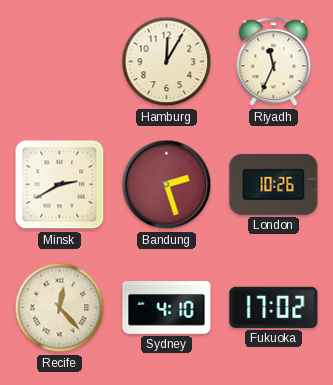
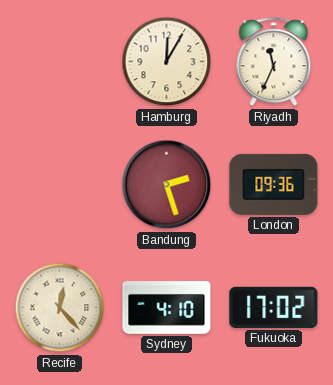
Minsk: 2:40 -> none
London: 10:26 -> 09:36
